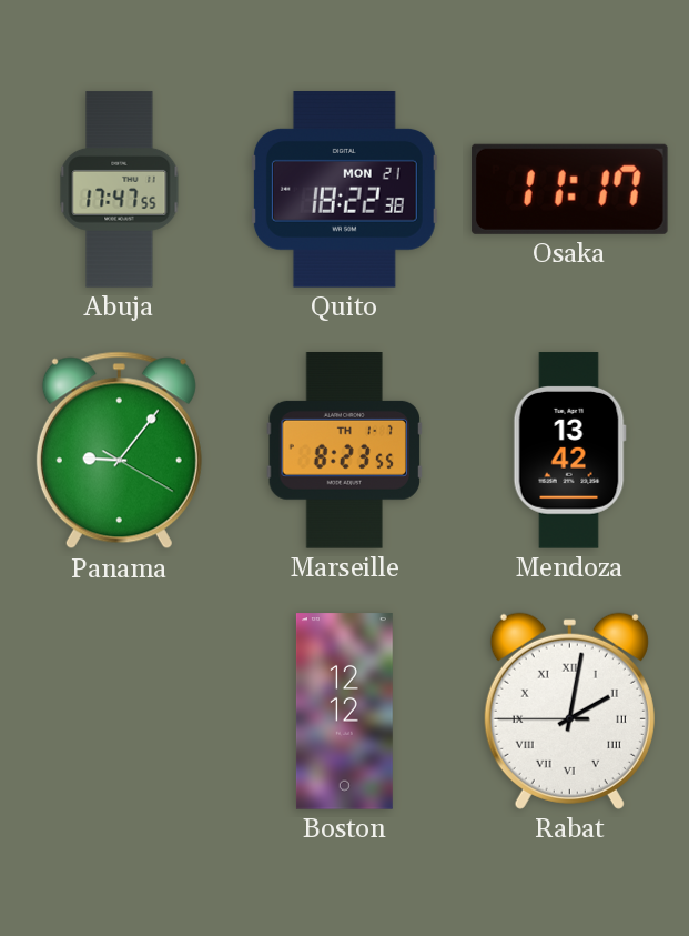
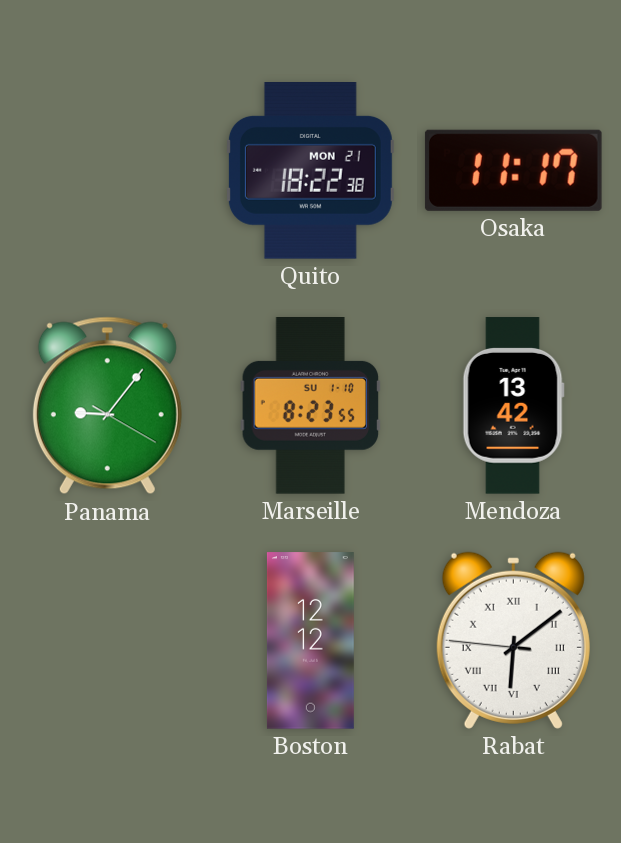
Abuja: 17:47 -> none
Marseille date: TH 1-7 -> SU 1-10
Rabat: 2:01 -> 6:08
